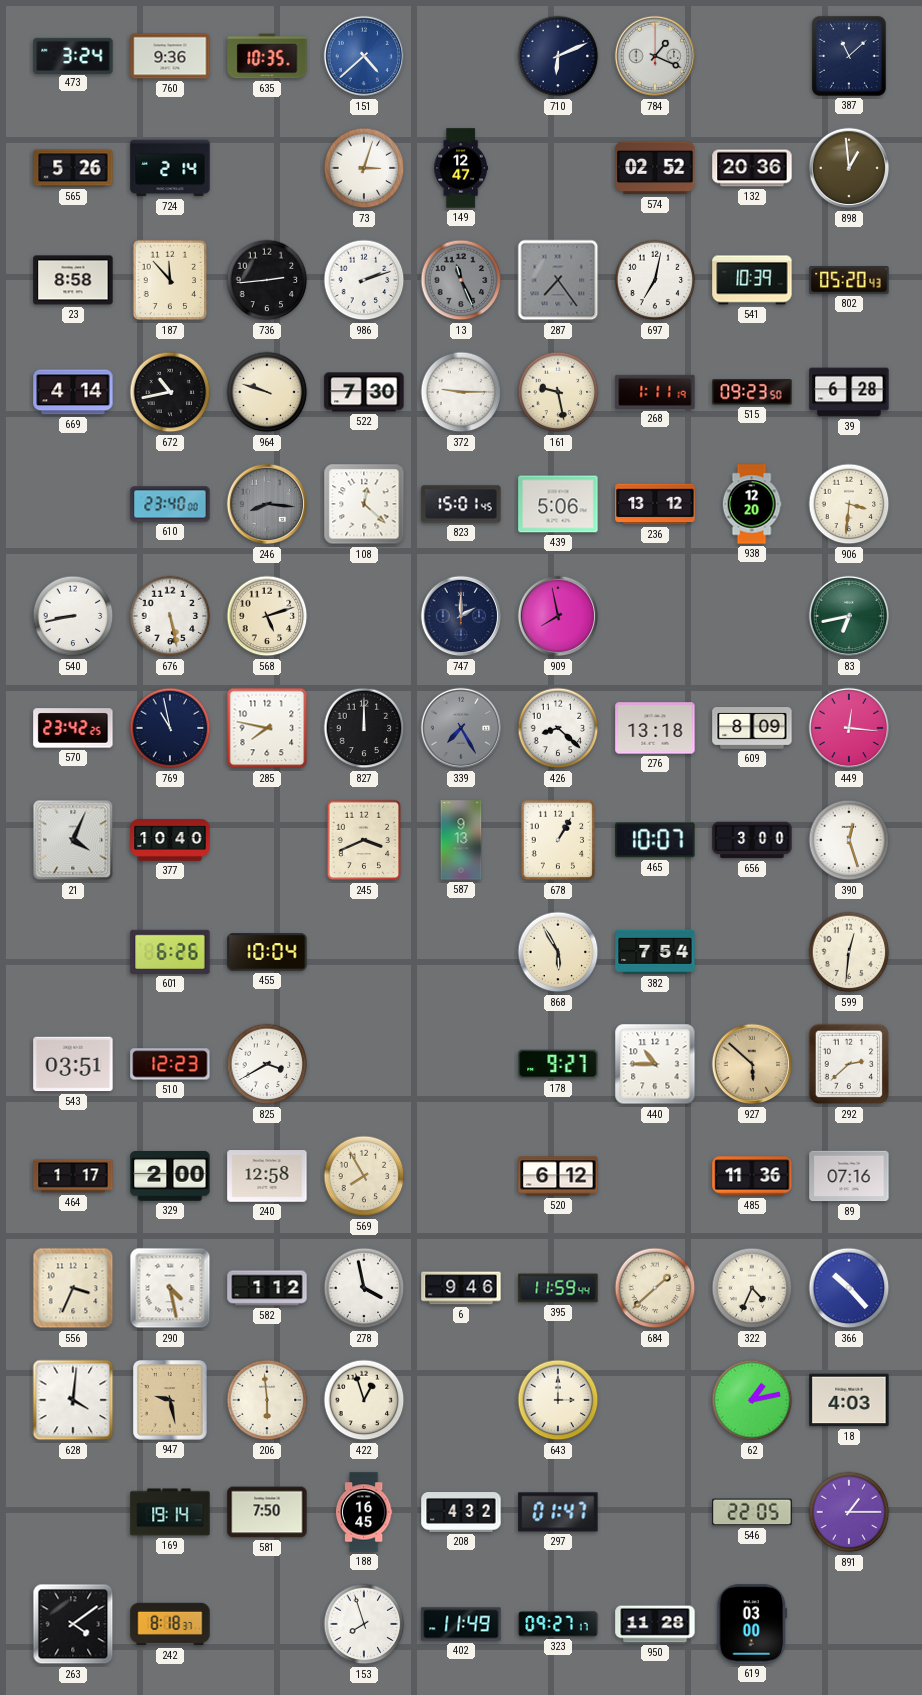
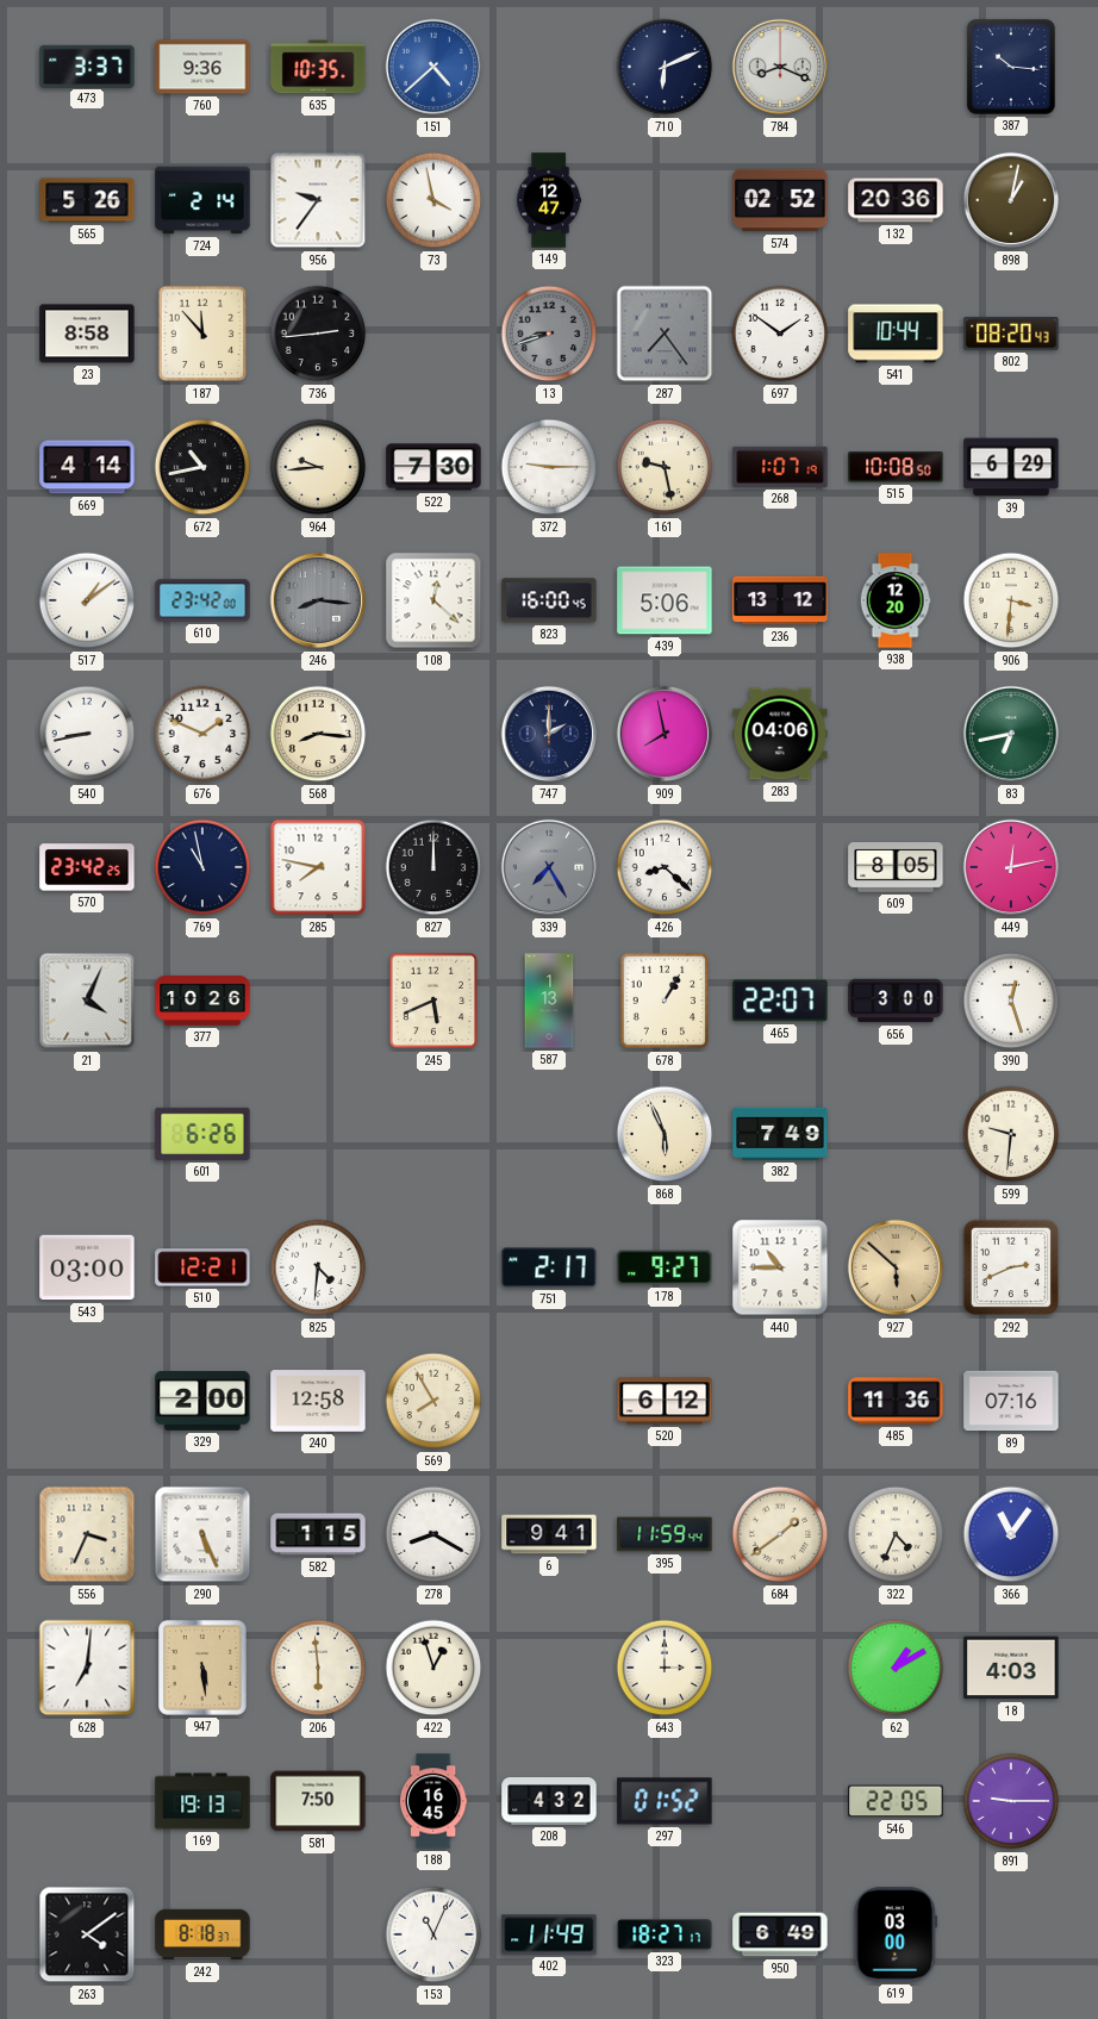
473: 3:24 -> 3:37
784: 1:19 -> 8:19
387: 11:08 -> 10:16
956: none -> 9:36
73: 3:03 -> 3:58
898: 12:59 -> 1:02
986: 2:12 -> none
13: 11:26 -> 8:42
697: 7:02 -> 1:51
541: 10:39 -> 10:44
802: 05:20 -> 08:20
964: 9:48 -> 9:44
268: 1:11 -> 1:07
515: 09:23 -> 10:08
39: 6:28 -> 6:29
517: none -> 1:09
610: 23:40 -> 23:42
823: 15:01 -> 16:00
676: 5:28 -> 1:49
568: 5:12 -> 8:16
283: none -> 04:06
276: 13:18 -> none
609: 8:09 -> 8:05
449: 12:16 -> 12:13
377: 10:40 -> 10:26
245: 3:41 -> 5:41
587: 9:13 -> 1:13
465: 10:07 -> 22:07
455: 10:04 -> none
868: 5:55 -> 5:56
382: 7:54 -> 7:49
599: 12:31 -> 9:31
543: 03:51 -> 03:00
510: 12:23 -> 12:21
825: 3:40 -> 4:31
751: none -> 2:17
292: 2:38 -> 2:41
464: 1:17 -> none
290: 4:28 -> 5:26
582: 1:12 -> 1:15
278: 3:58 -> 8:20
6: 9:46 -> 9:41
684: 1:38 -> 1:39
366: 10:23 -> 11:06
628: 4:01 -> 7:01
947: 9:28 -> 5:29
62: 1:13 -> 1:10
169: 19:14 -> 19:13
297: 01:47 -> 01:52
891: 1:15 -> 9:15
153: 7:57 -> 11:04
323: 09:27 -> 18:27
950: 11:28 -> 6:49
